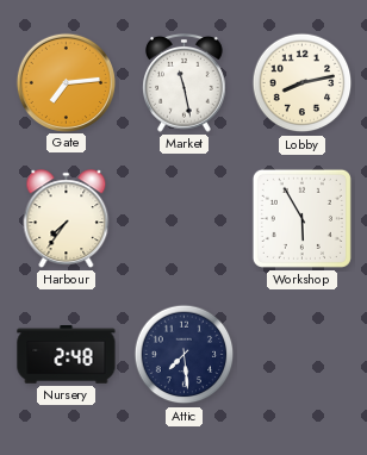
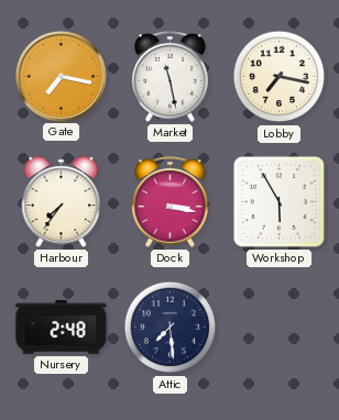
Gate: 7:14 -> 7:17
Lobby: 8:13 -> 7:17
Dock: none -> 3:17
